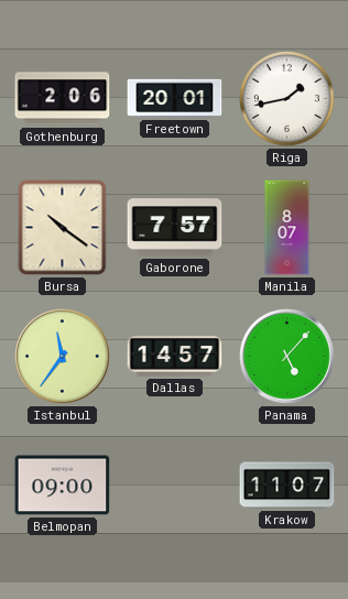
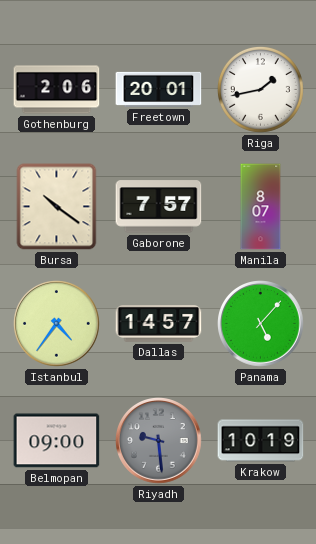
Istanbul: 11:36 -> 4:36
Riyadh: none -> 9:29
Krakow: 11:07 -> 10:19
